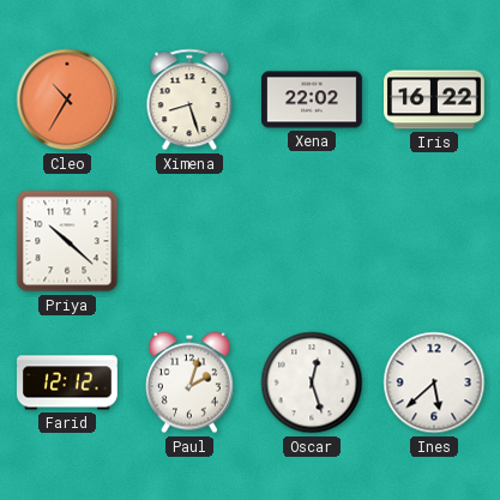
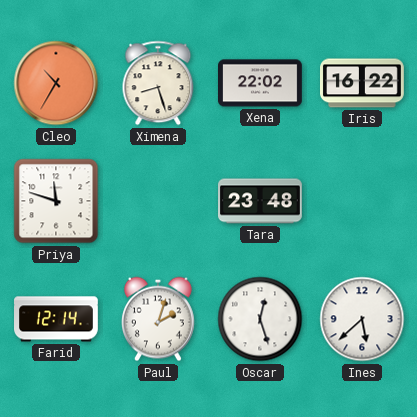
Priya: 10:22 -> 11:48
Tara: none -> 23:48
Farid: 12:12 -> 12:14
